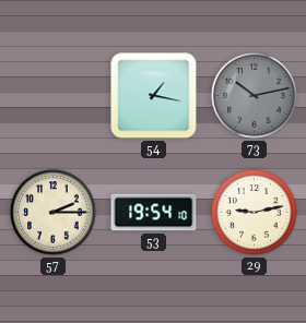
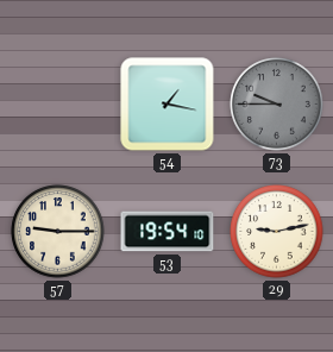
73: 10:13 -> 9:45
57: 2:15 -> 9:15
